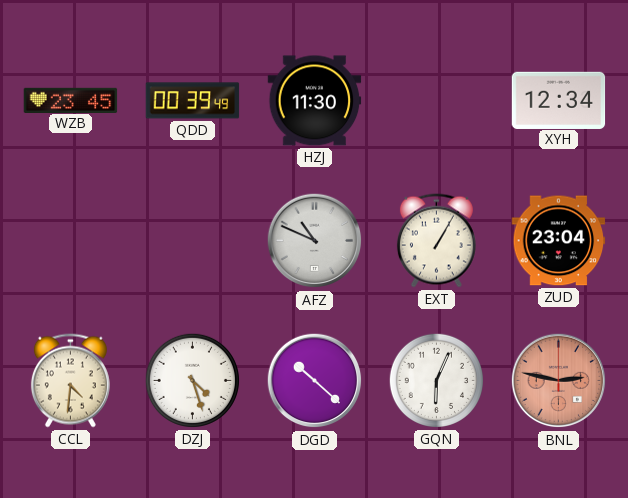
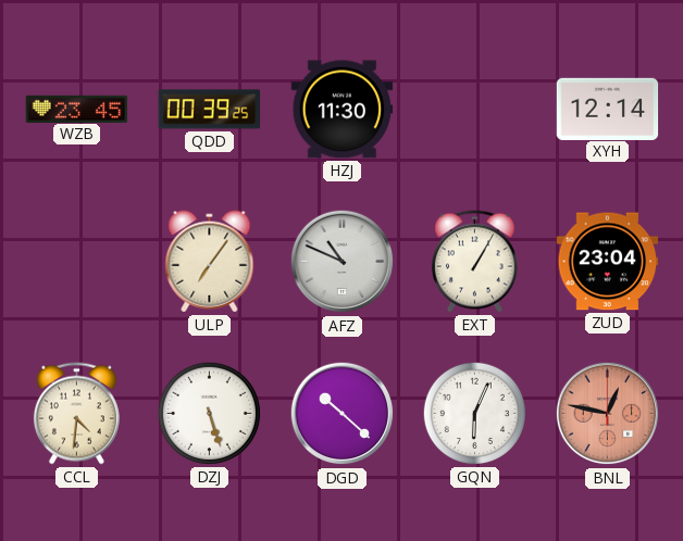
QDD: 00:39:49 -> 00:39:25
XYH: 12:34 -> 12:14
ULP: none -> 7:06
DZJ: 4:27 -> 5:27
BNL: 2:47 -> 12:47
